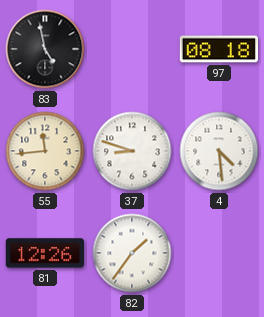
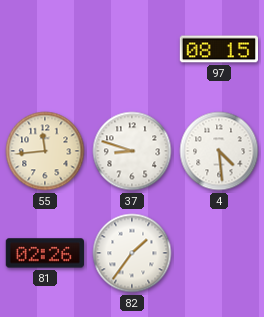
83: 4:58 -> none
97: 08:18 -> 08:15
81: 12:26 -> 02:26
